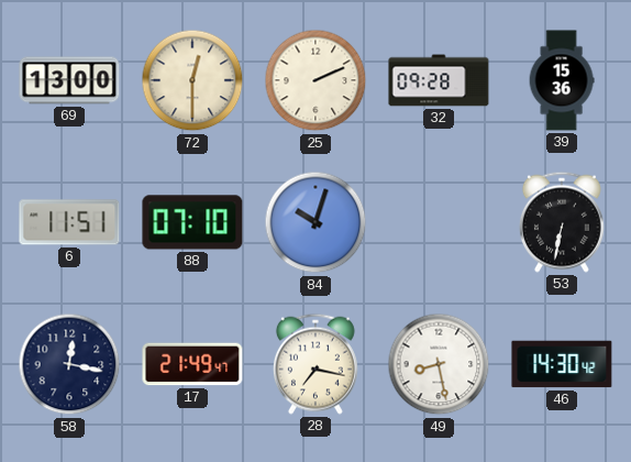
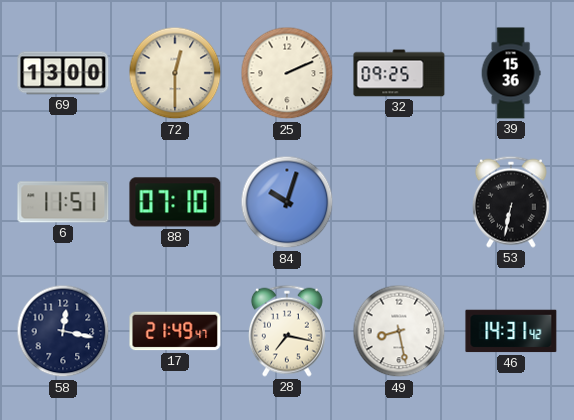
32: 09:28 -> 09:25
46: 14:30 -> 14:31
